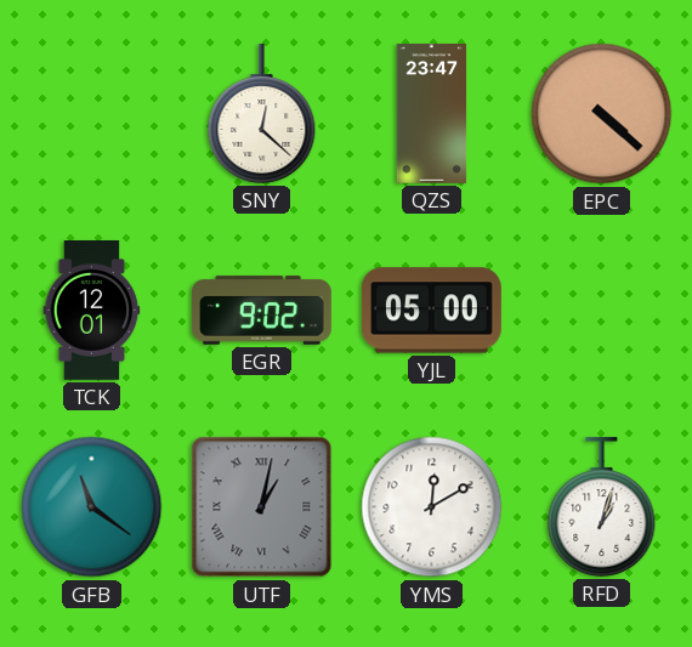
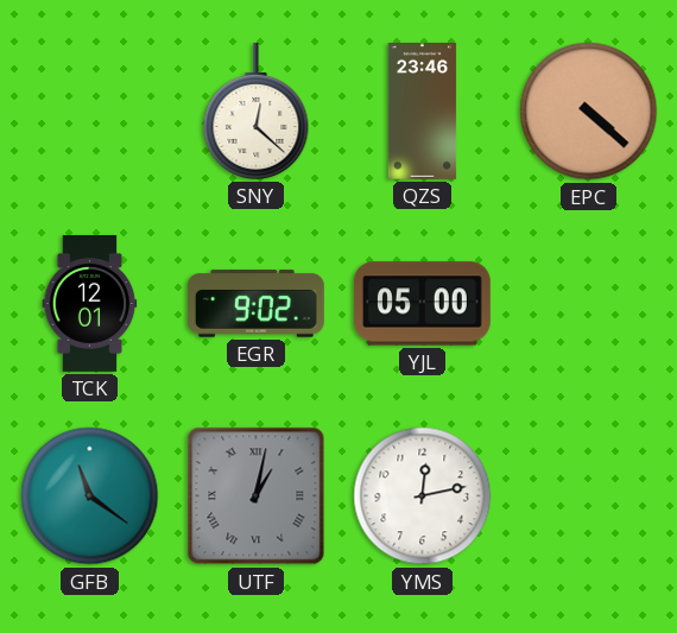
QZS: 23:47 -> 23:46
YMS: 12:10 -> 12:13
RFD: 1:03 -> none
